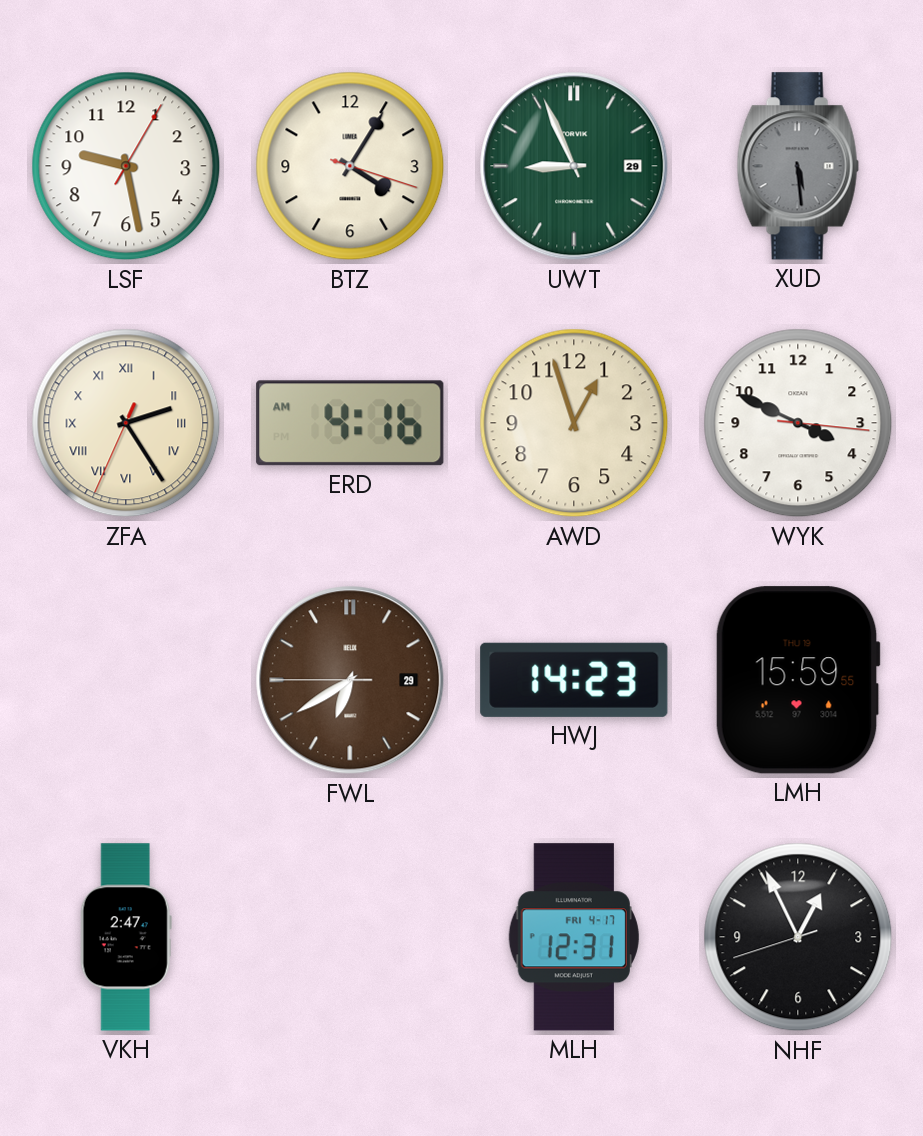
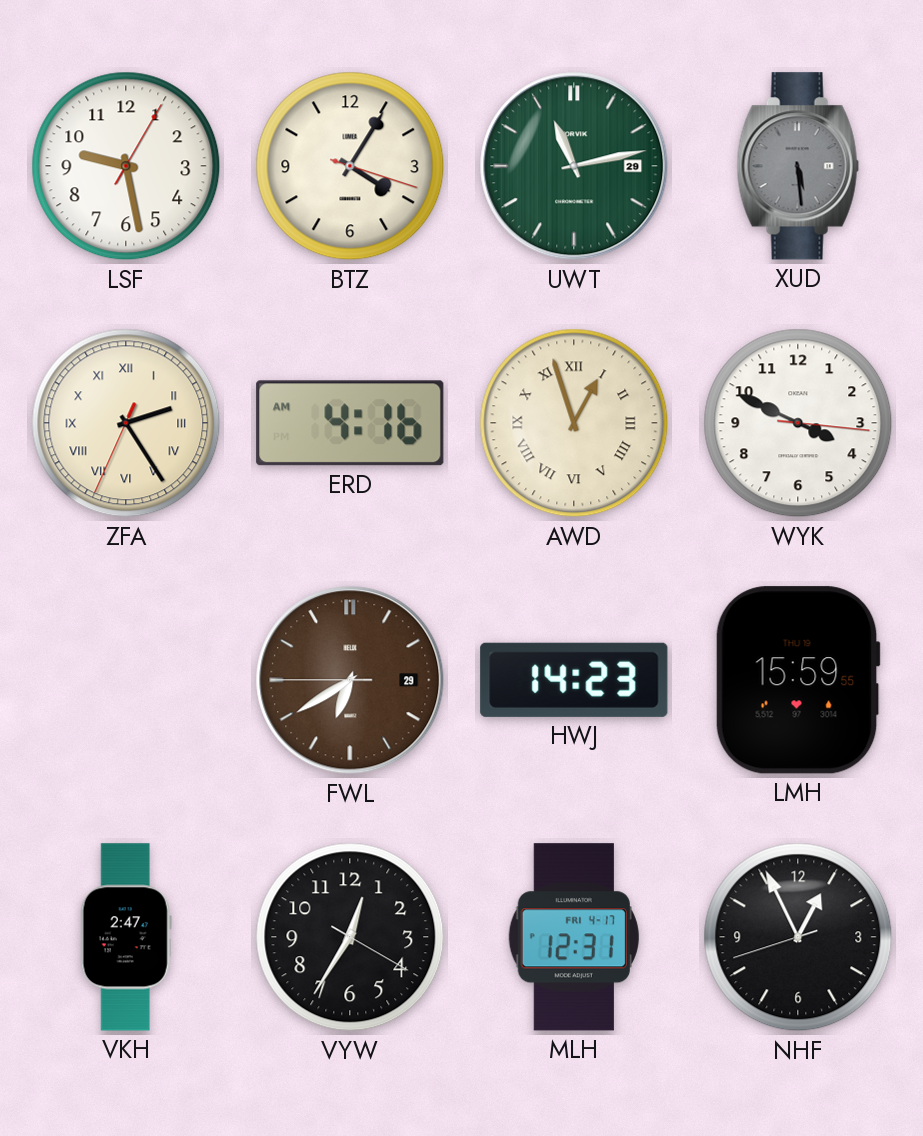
UWT: 8:56 -> 11:13
AWD numerals: Arabic -> Roman
VYW: none -> 12:35
